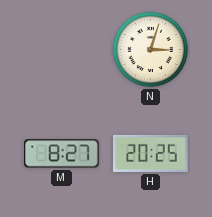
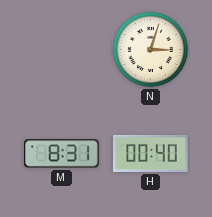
M: 8:27 -> 8:31
H: 20:25 -> 00:40
